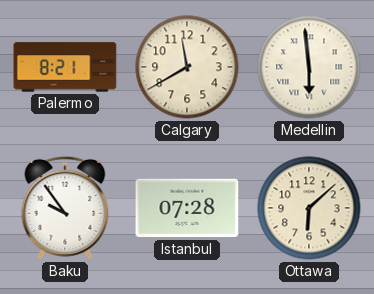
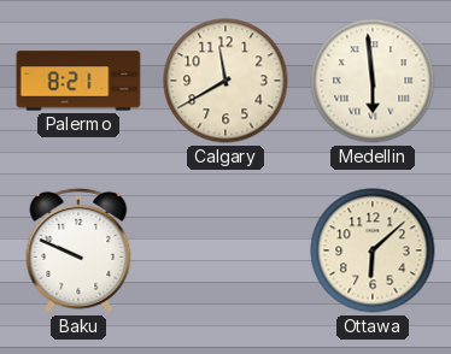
Baku: 9:54 -> 9:49
Istanbul: 07:28 -> none
